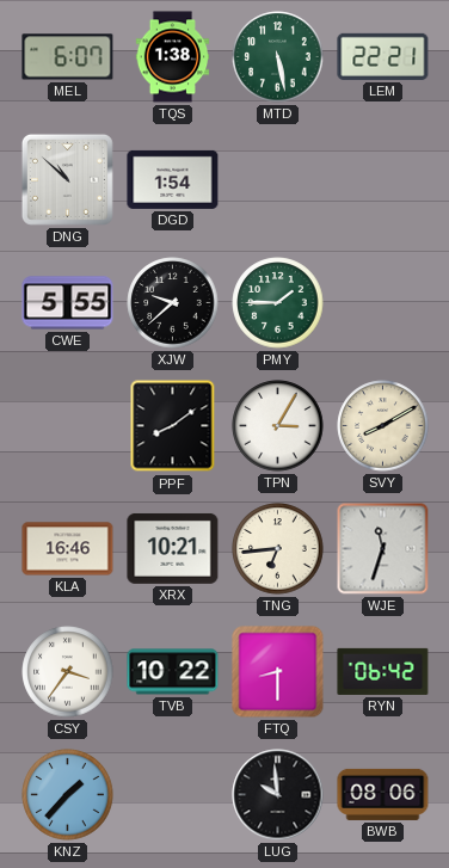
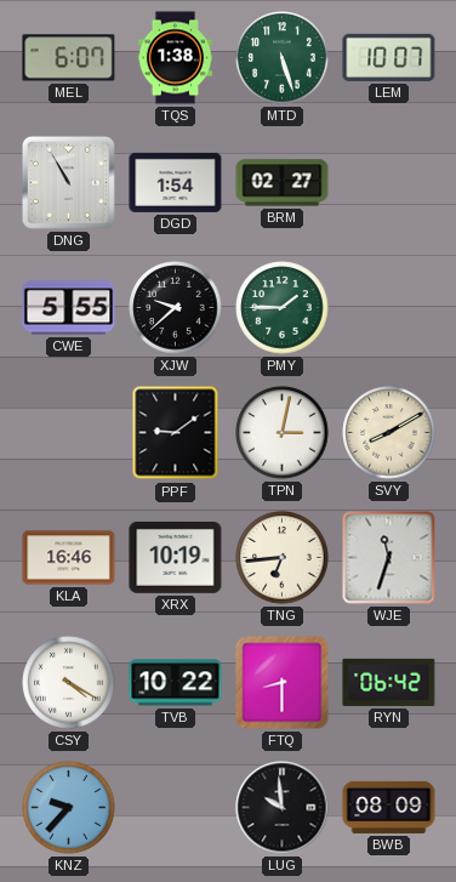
MTD: 5:28 -> 5:27
LEM: 22:21 -> 10:07
DNG: 10:52 -> 10:55
BRM: none -> 02:27
PPF: 8:09 -> 9:09
TPN: 3:05 -> 3:02
XRX: 10:21 -> 10:19
CSY: 3:36 -> 4:20
KNZ: 1:37 -> 9:37
BWB: 08:06 -> 08:09
